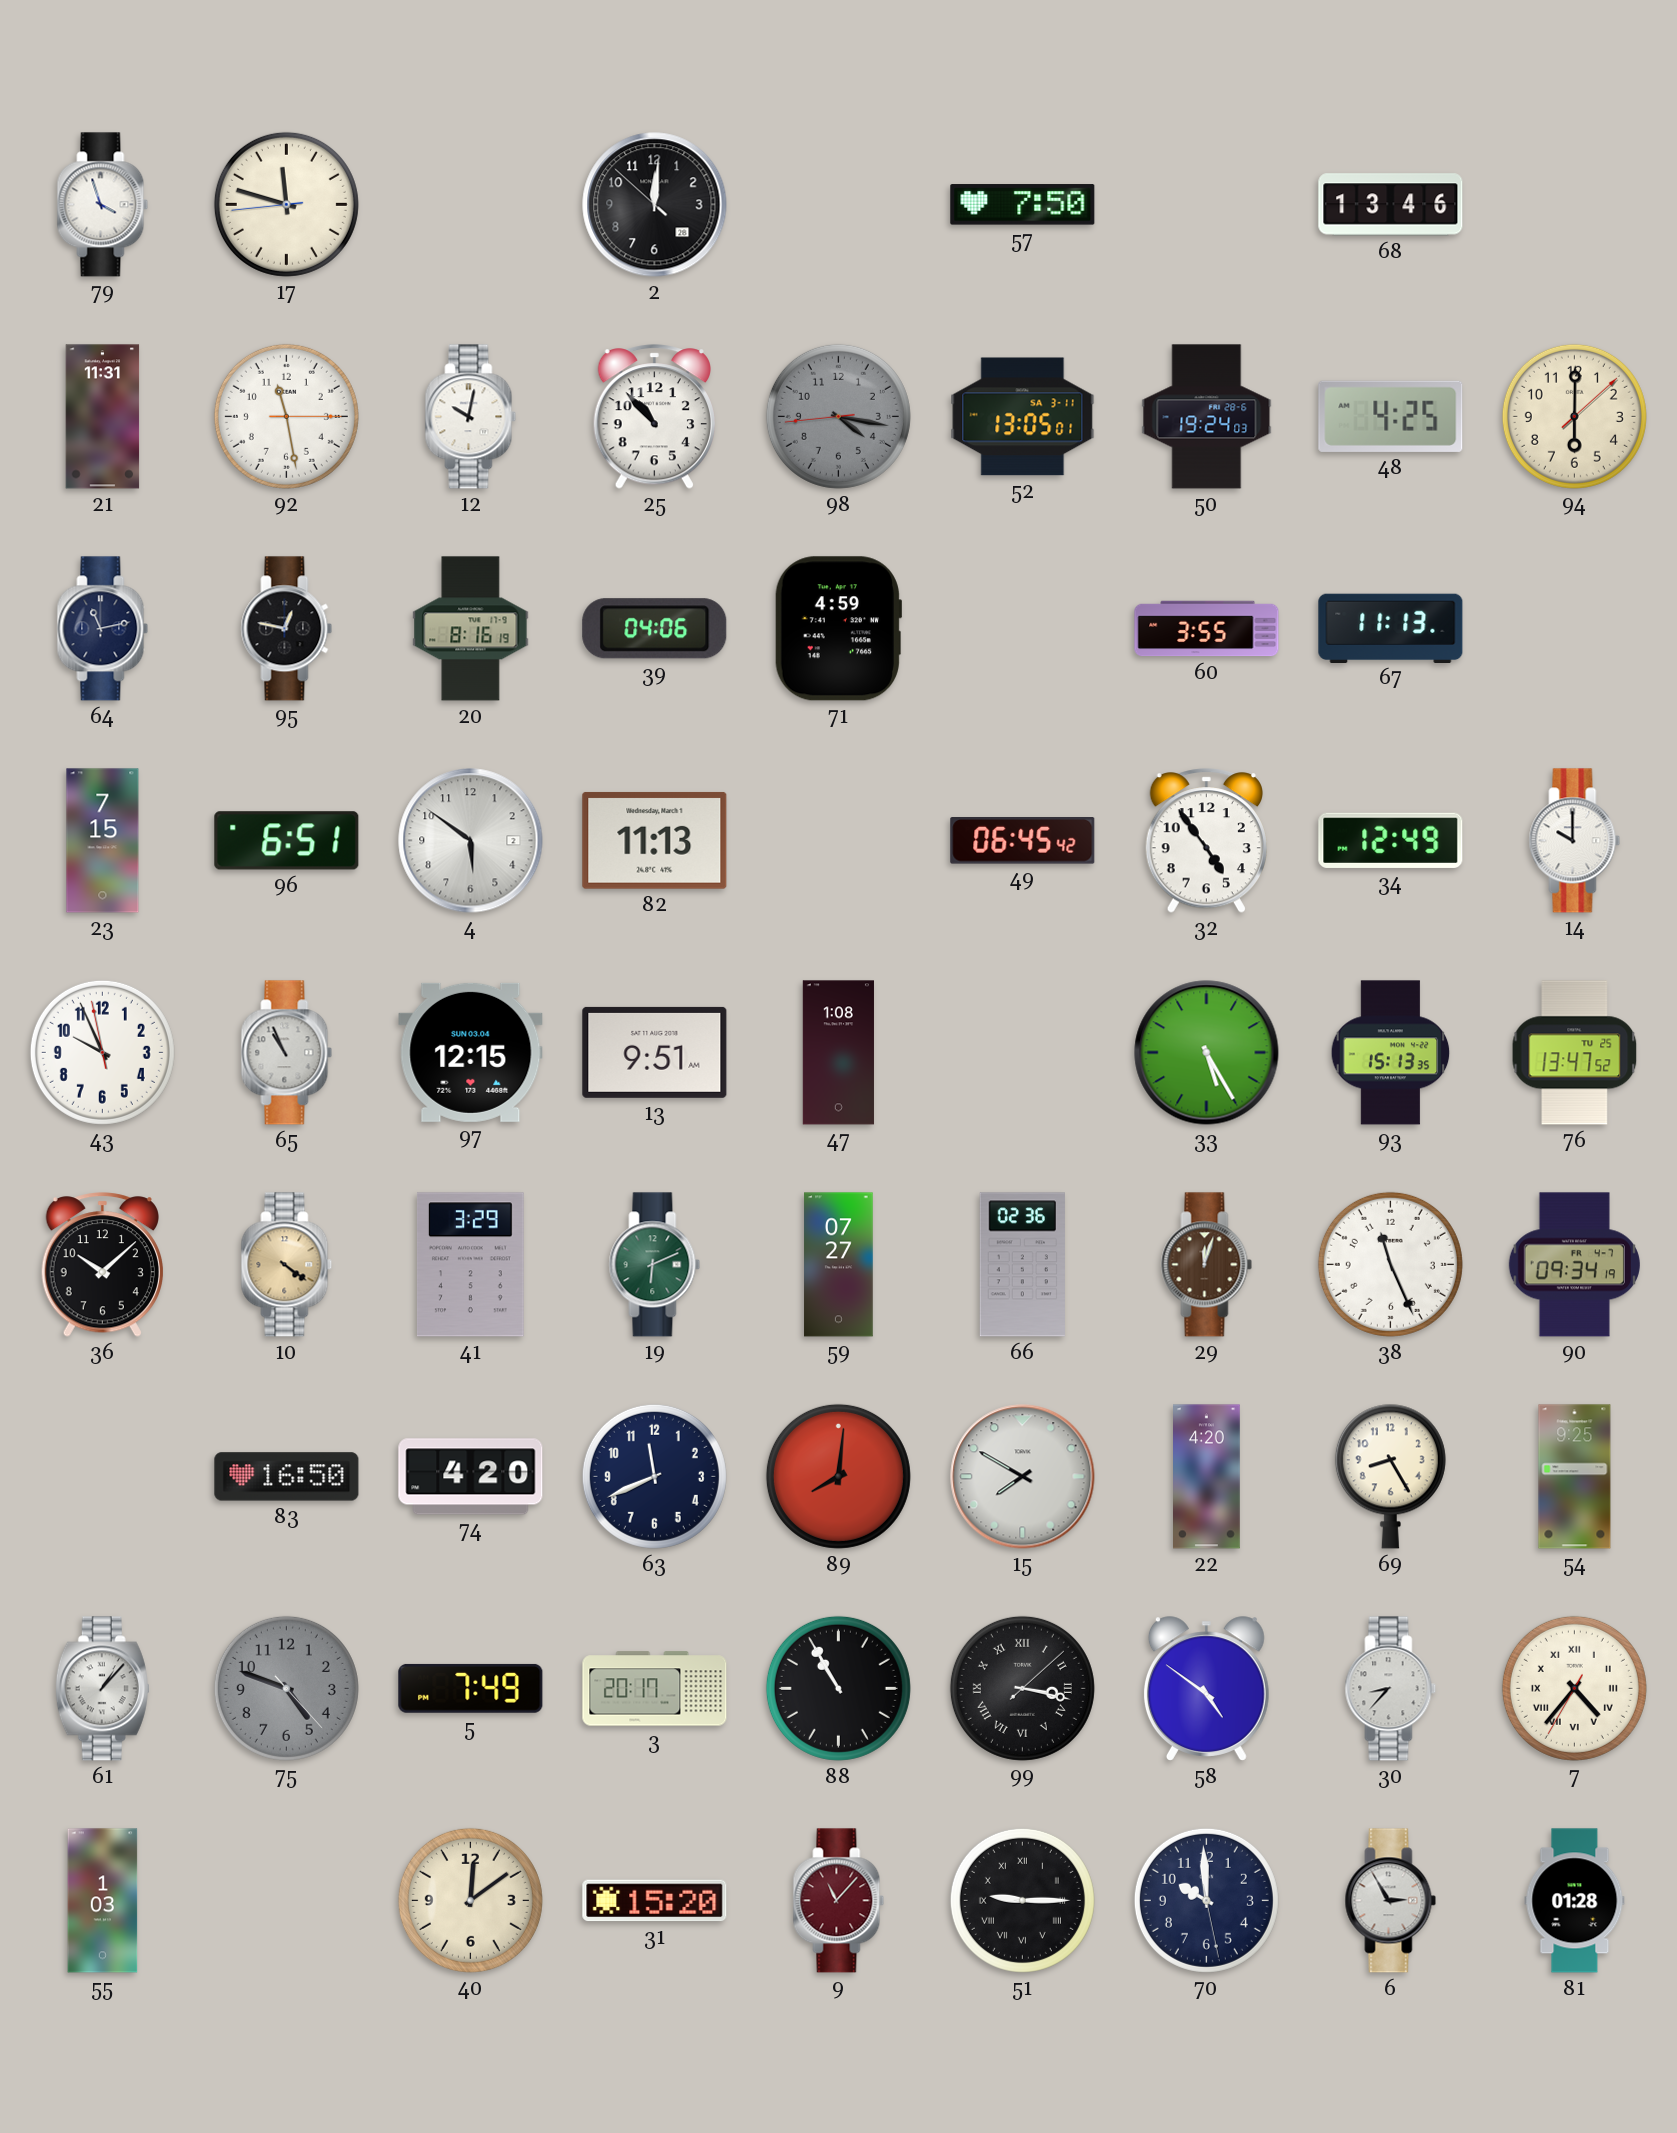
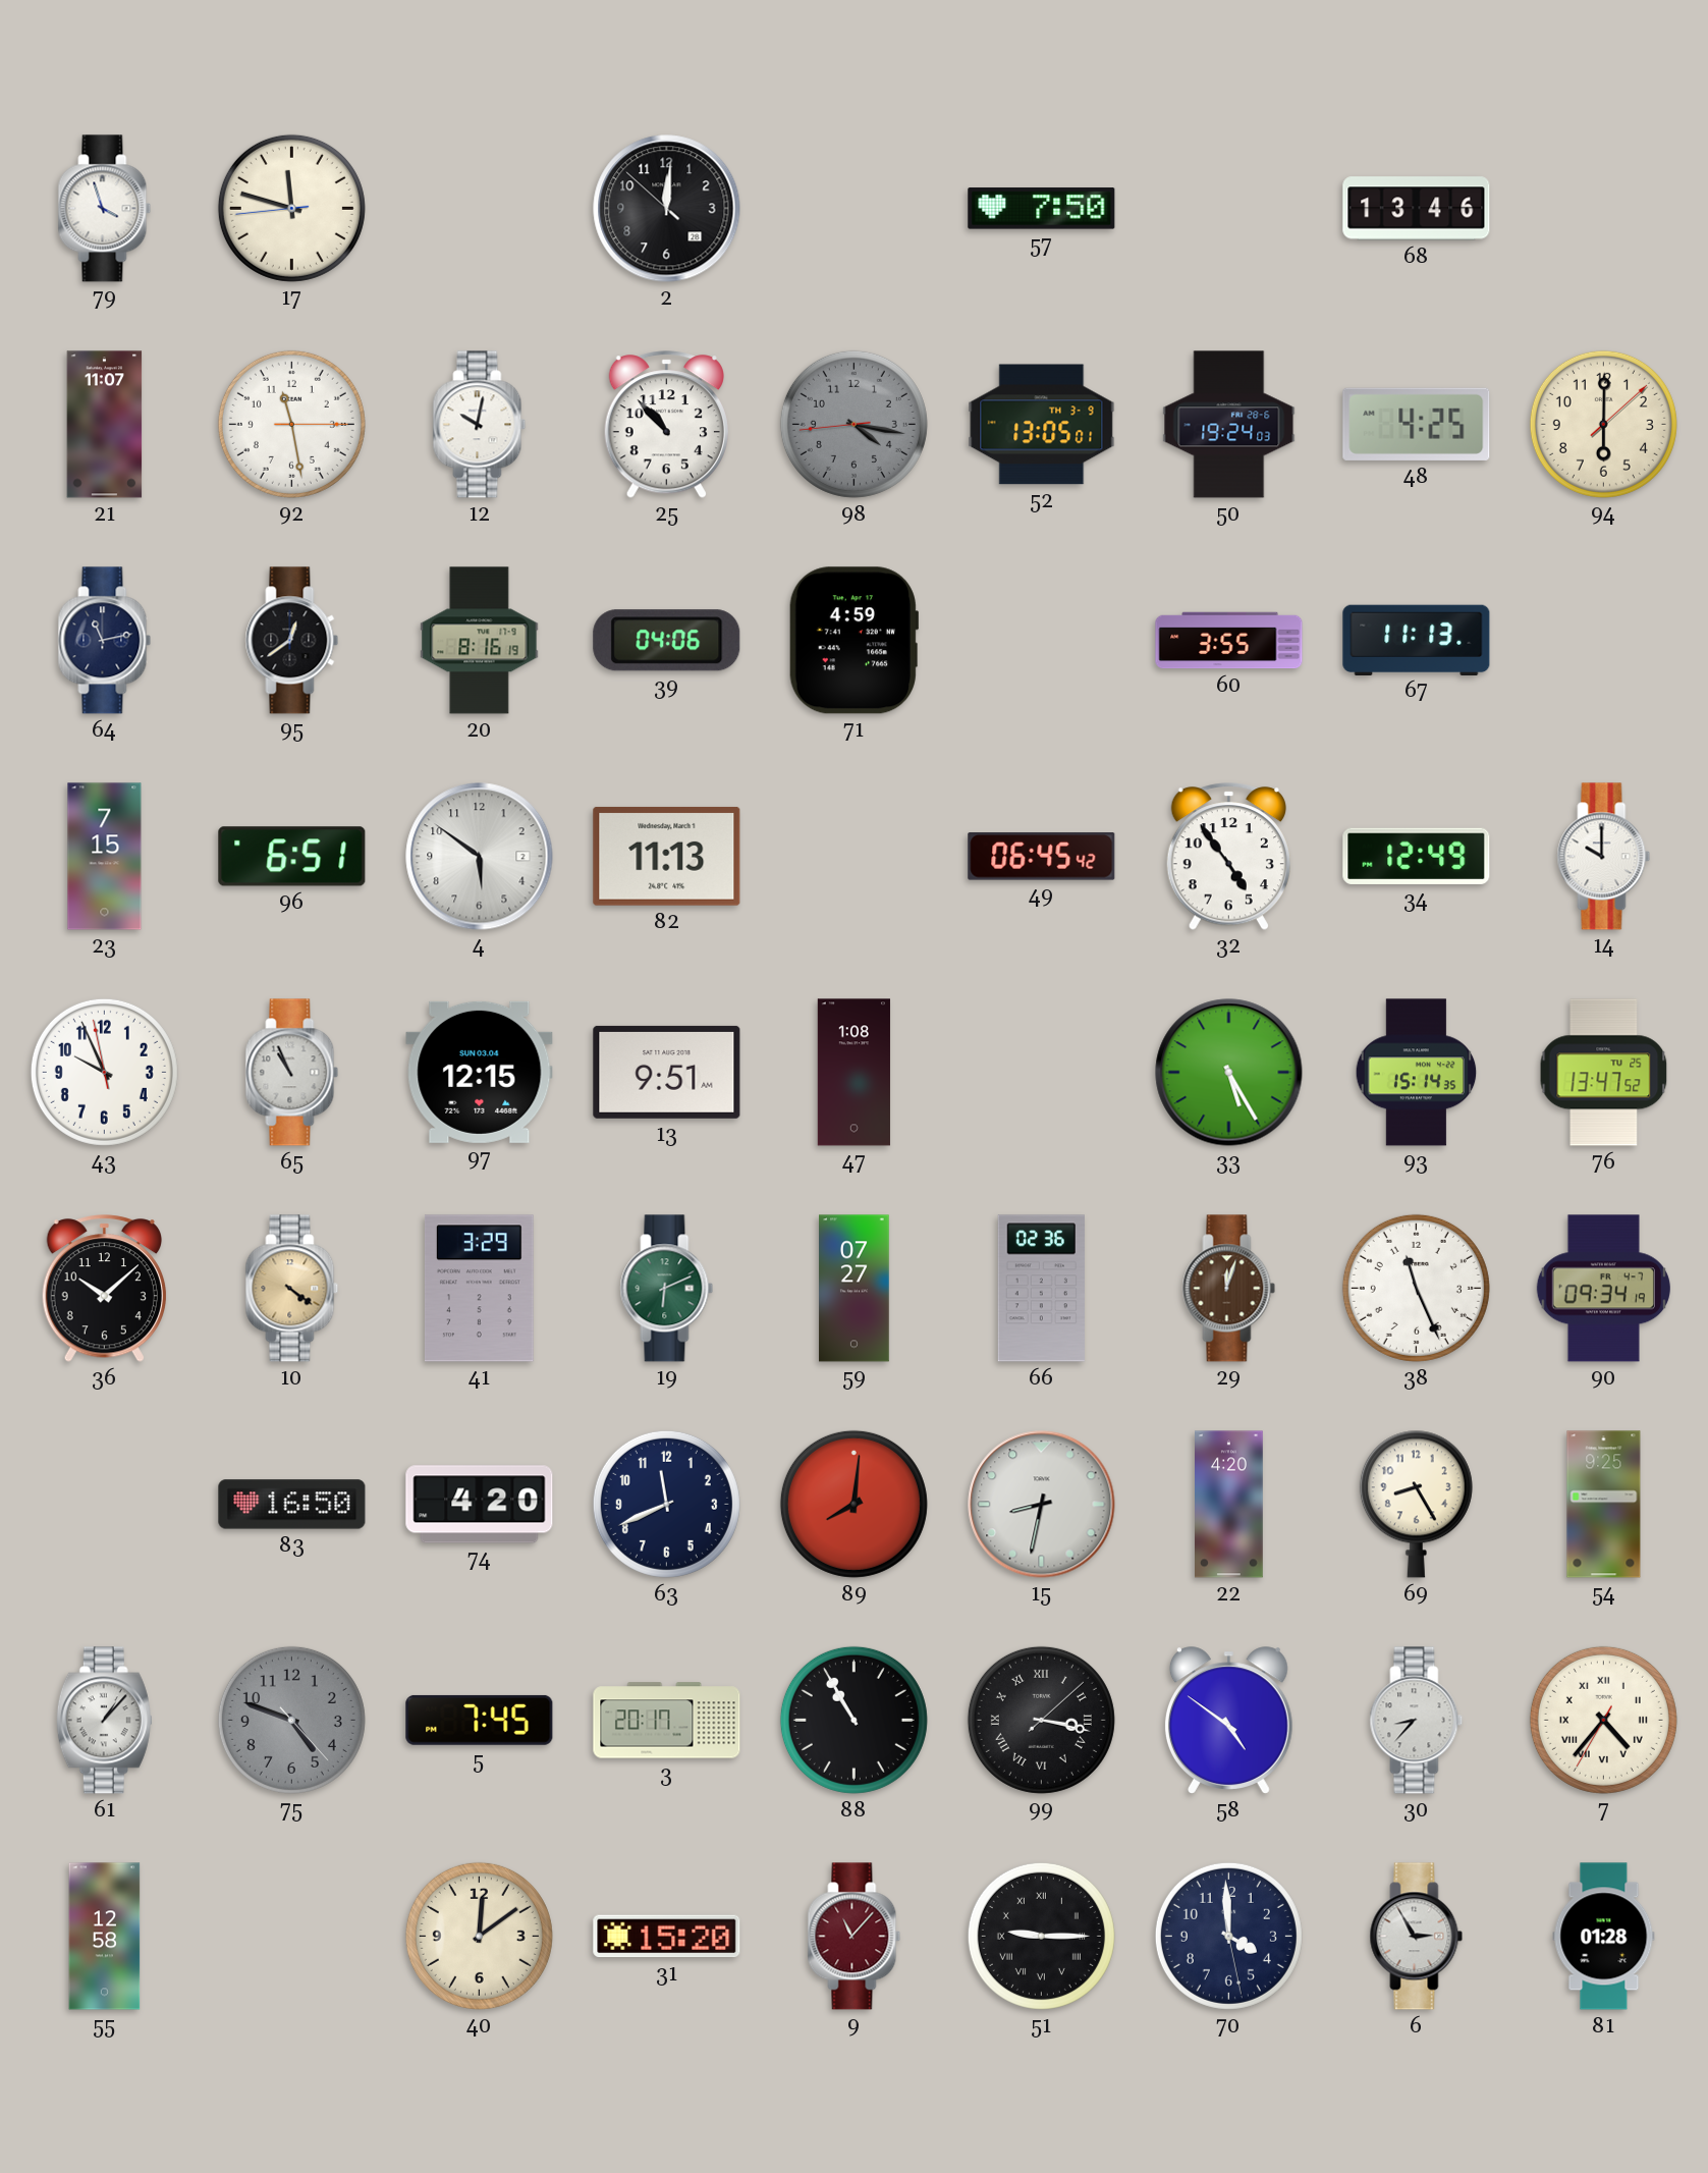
21: 11:31 -> 11:07
52 date: SA 3-11 -> TH 3-9
95: 12:47 -> 12:39
93: 15:13 -> 15:14
15: 7:50 -> 8:32
5: 7:49 -> 7:45
55: 1:03 -> 12:58
70: 9:59 -> 3:59
